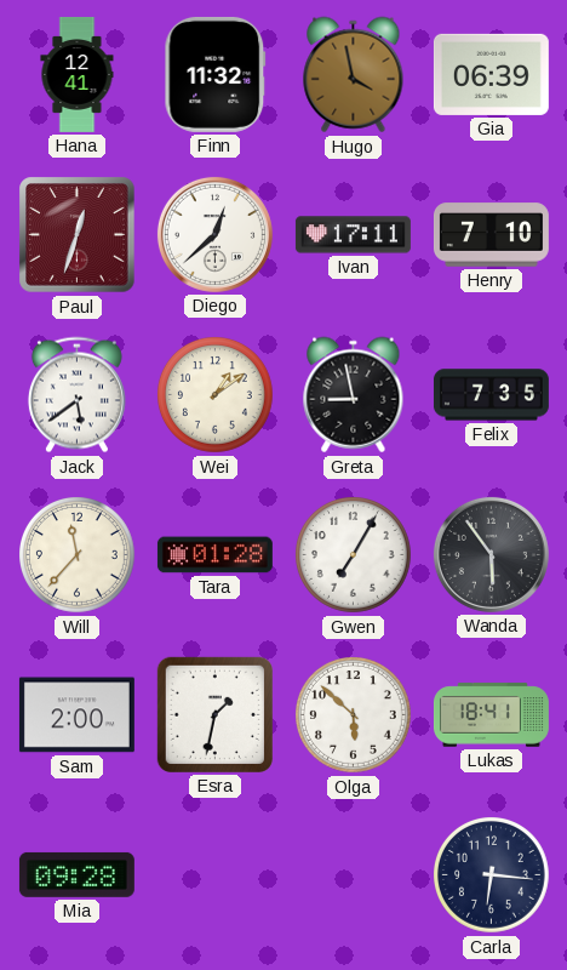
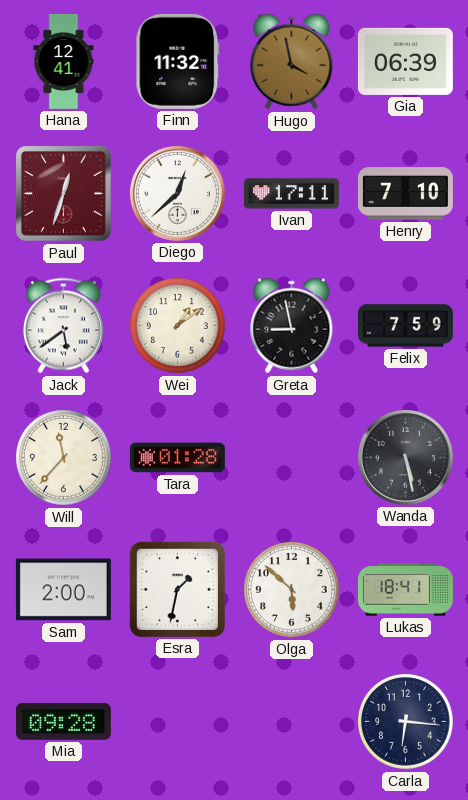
Felix: 7:35 -> 7:59
Gwen: 7:05 -> none
Wanda: 5:54 -> 5:28
